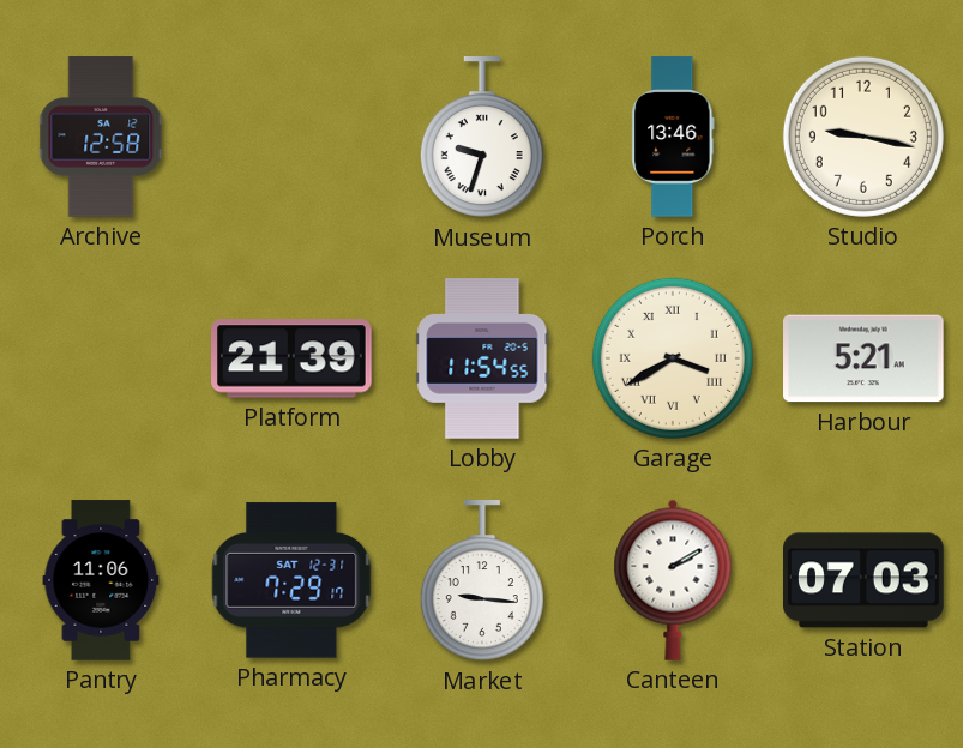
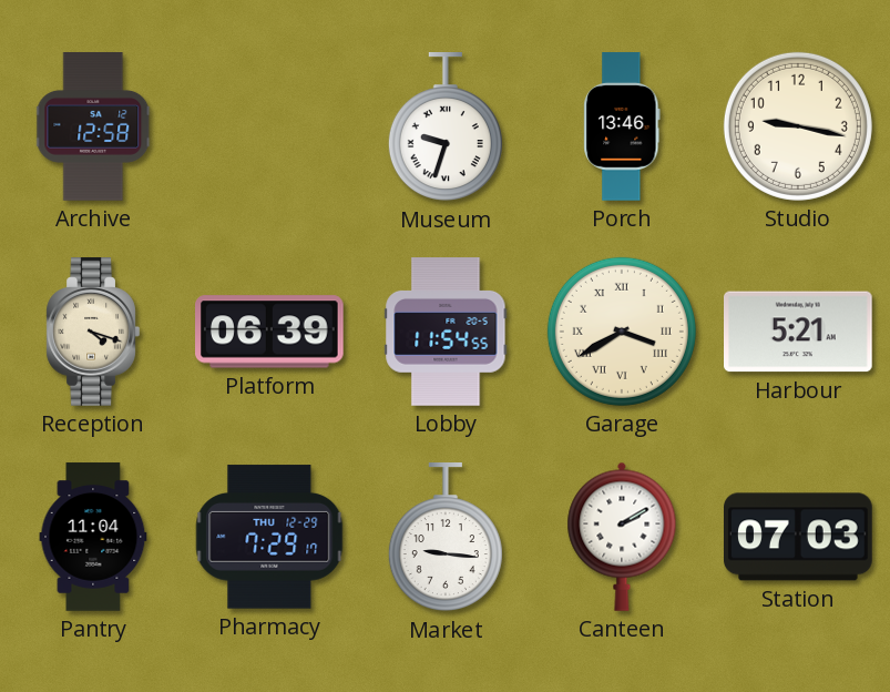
Reception: none -> 4:18
Platform: 21:39 -> 06:39
Pantry: 11:06 -> 11:04
Pharmacy date: SAT 12-31 -> THU 12-29
